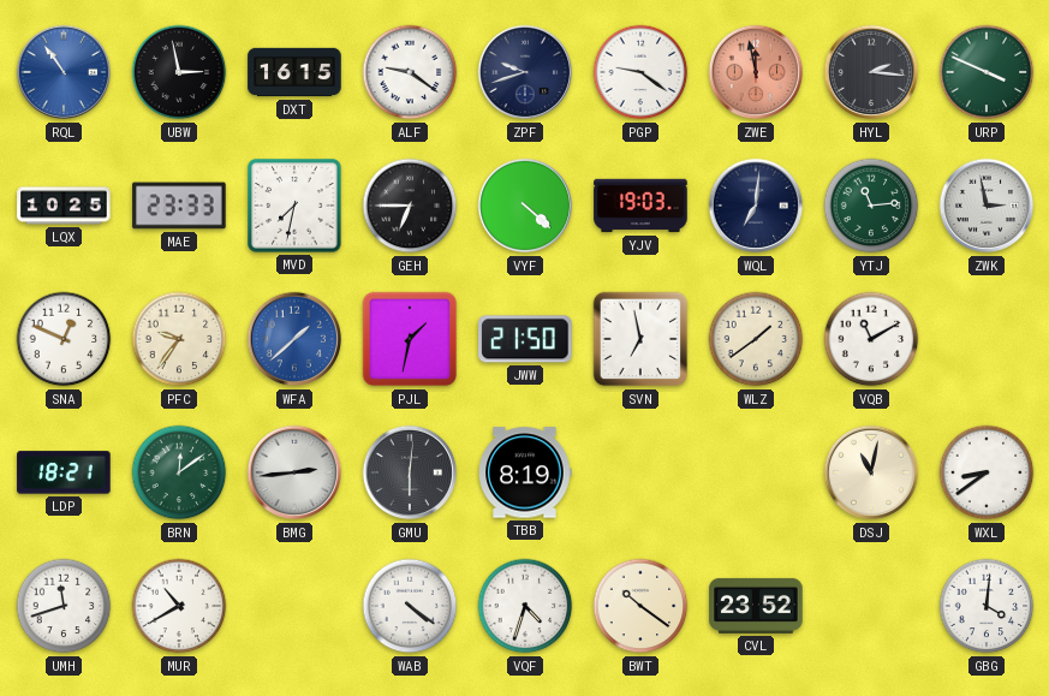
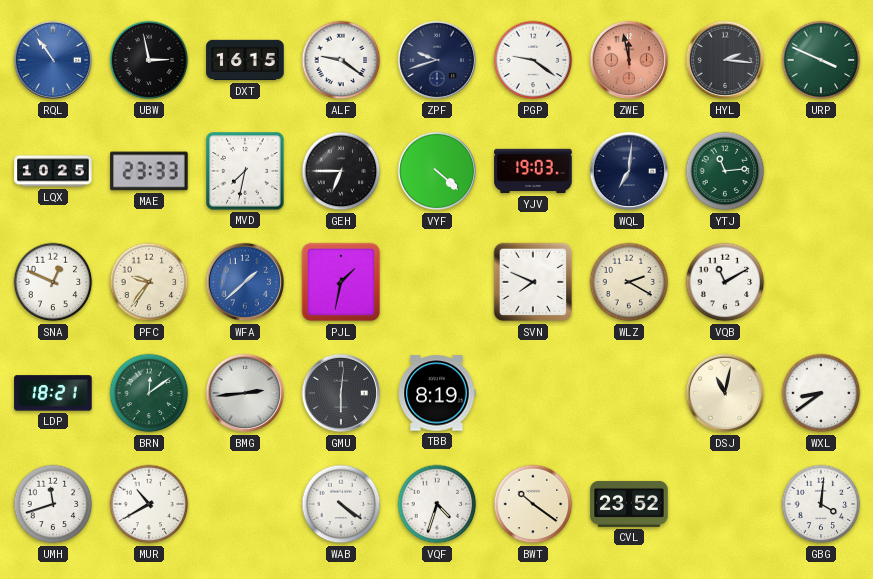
ZWK: 2:58 -> none
JWW: 21:50 -> none
SVN: 6:58 -> 7:49
WLZ: 1:39 -> 2:20
